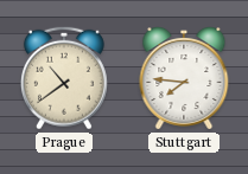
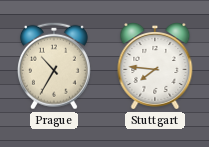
Prague: 10:39 -> 10:35
